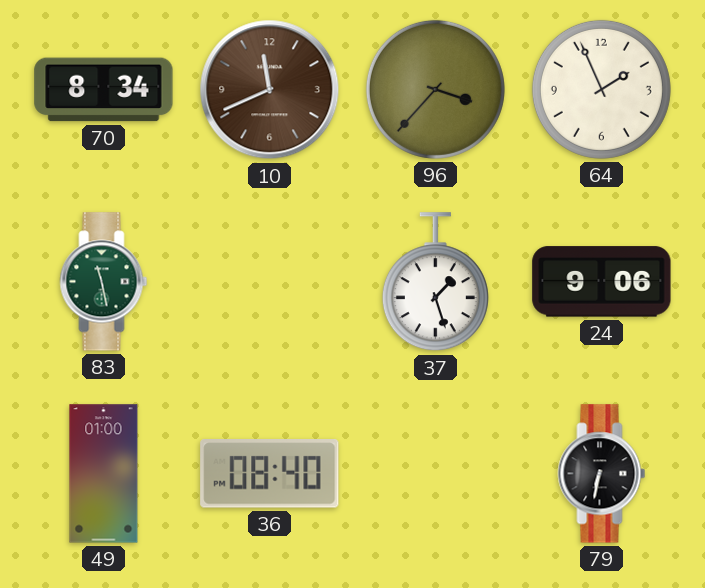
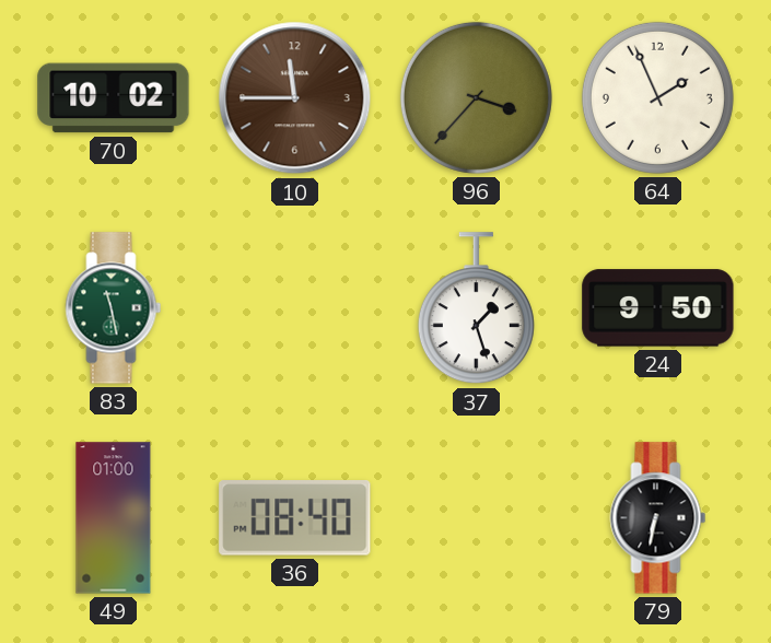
70: 8:34 -> 10:02
10: 11:41 -> 11:45
24: 9:06 -> 9:50
